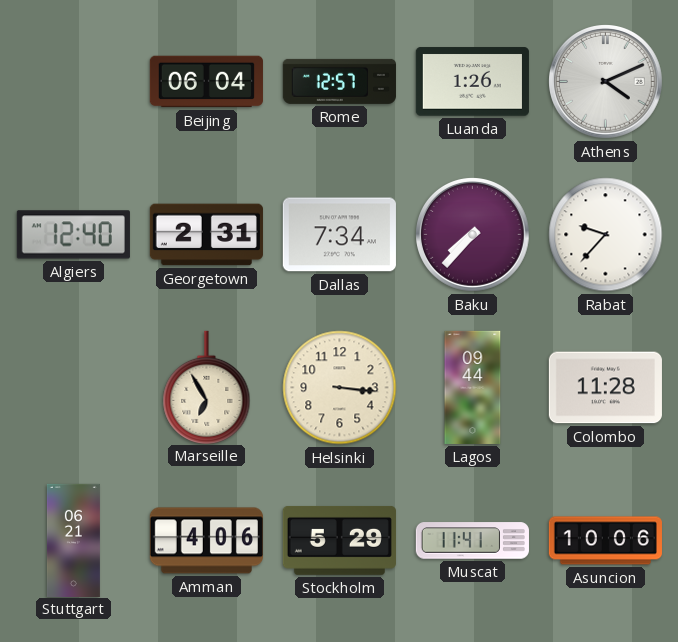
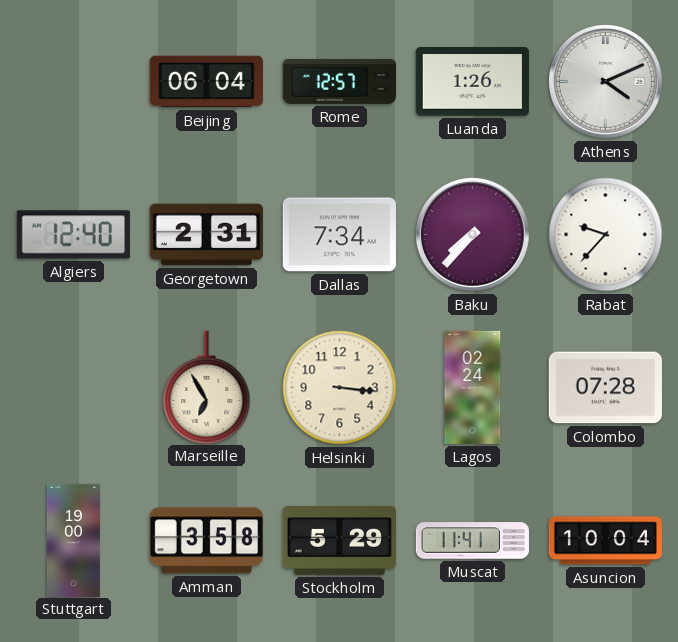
Lagos: 09:44 -> 02:24
Colombo: 11:28 -> 07:28
Stuttgart: 06:21 -> 19:00
Amman: 4:06 -> 3:58
Asuncion: 10:06 -> 10:04
